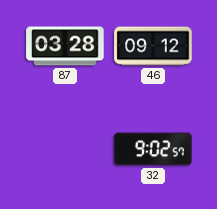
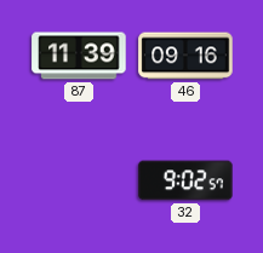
87: 03:28 -> 11:39
46: 09:12 -> 09:16
